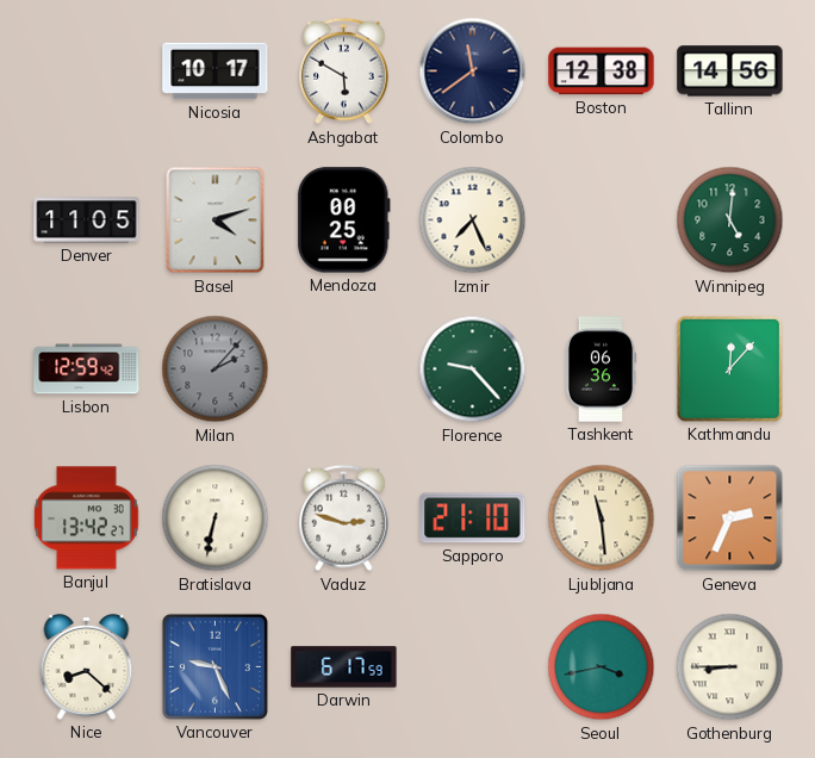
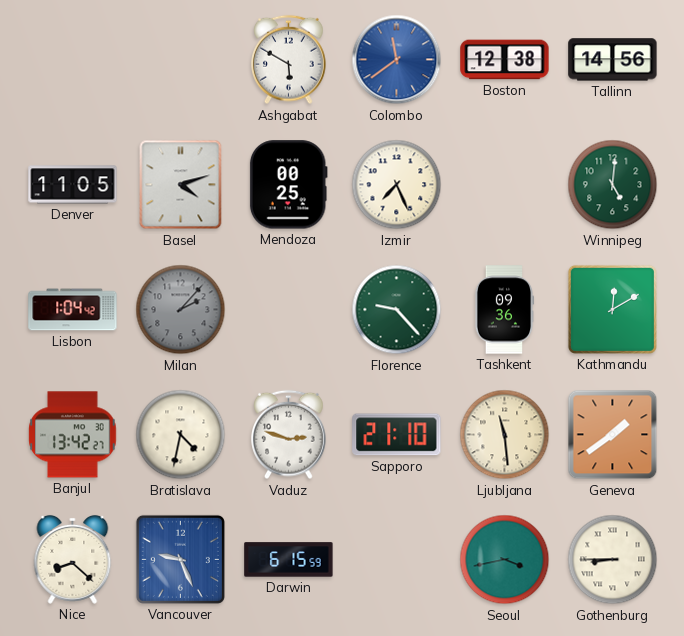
Nicosia: 10:17 -> none
Colombo dial: navy -> blue
Lisbon: 12:59 -> 1:04
Tashkent: 06:36 -> 09:36
Kathmandu: 12:07 -> 12:10
Bratislava: 6:32 -> 4:32
Geneva: 2:34 -> 1:39
Darwin: 6:17 -> 6:15
